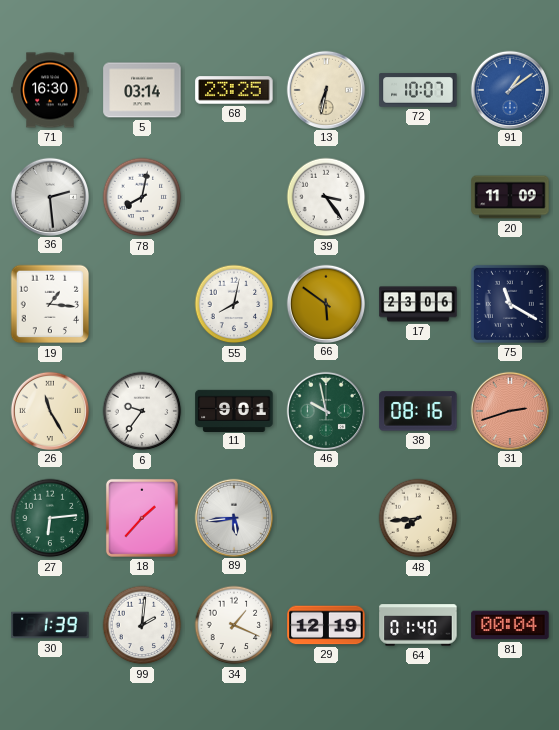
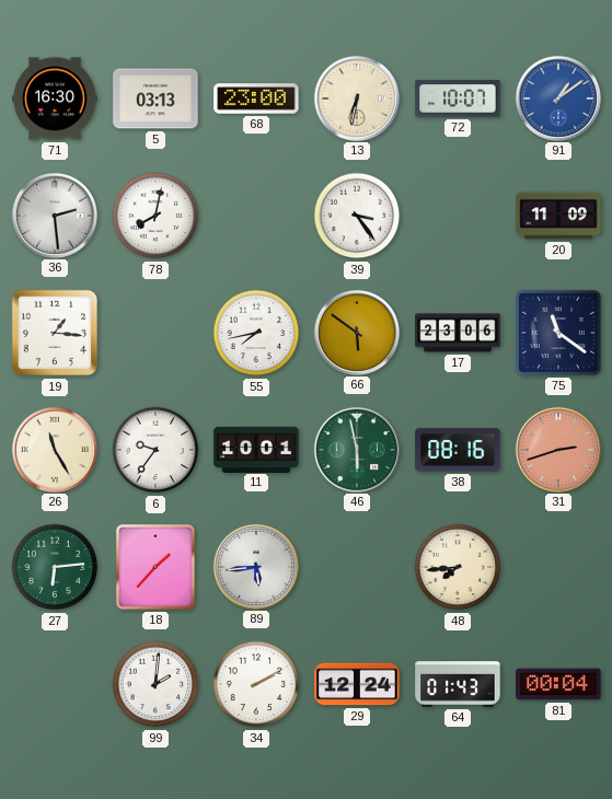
5: 03:14 -> 03:13
68: 23:25 -> 23:00
55: 8:02 -> 7:43
75: 11:20 -> 11:21
11: 9:01 -> 10:01
46: 9:58 -> 5:58
30: 1:39 -> none
34: 1:19 -> 2:10
29: 12:19 -> 12:24
64: 01:40 -> 01:43
